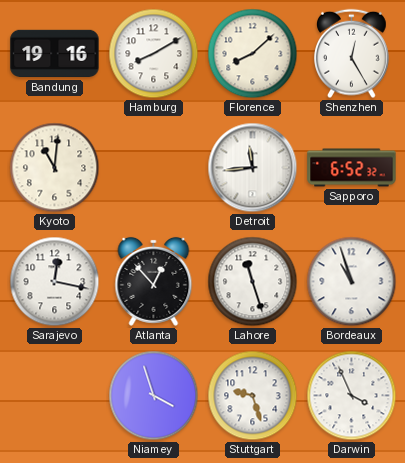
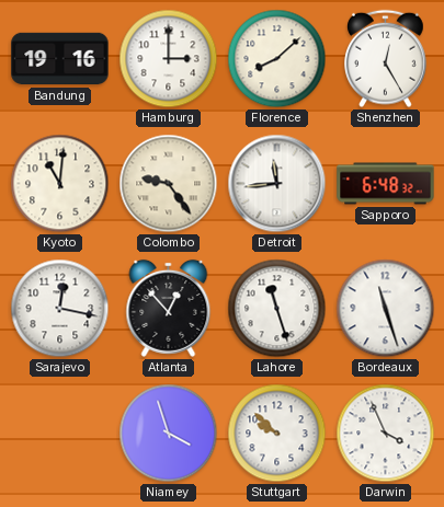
Hamburg: 8:10 -> 3:00
Colombo: none -> 9:24
Sapporo: 6:52 -> 6:48
Bordeaux: 10:57 -> 11:27
Stuttgart: 9:27 -> 9:52
